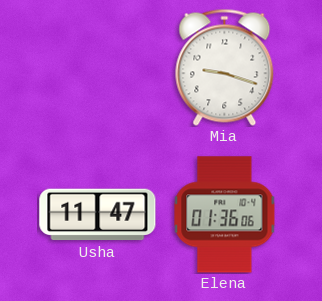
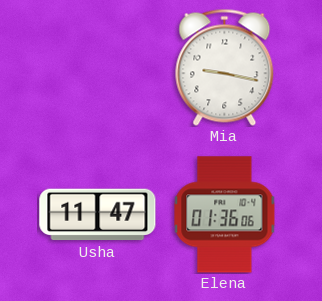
Mia: 9:18 -> 9:17
